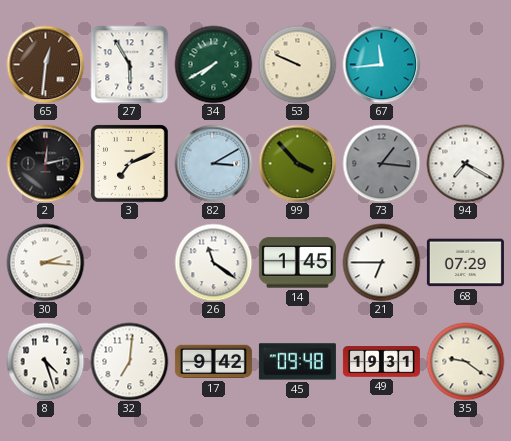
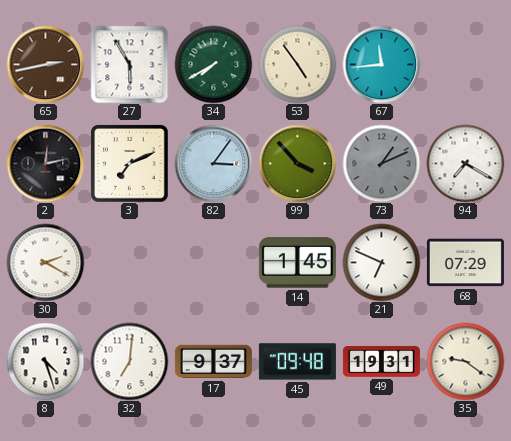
65: 12:31 -> 2:43
53: 9:49 -> 4:54
82: 3:10 -> 3:06
73: 1:16 -> 1:11
30: 2:16 -> 2:20
26: 11:21 -> none
21: 6:45 -> 6:49
17: 9:42 -> 9:37
